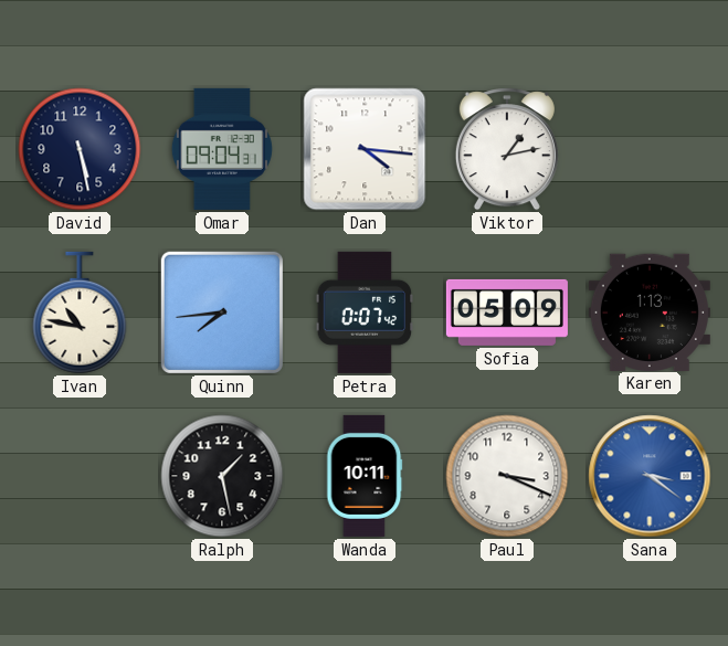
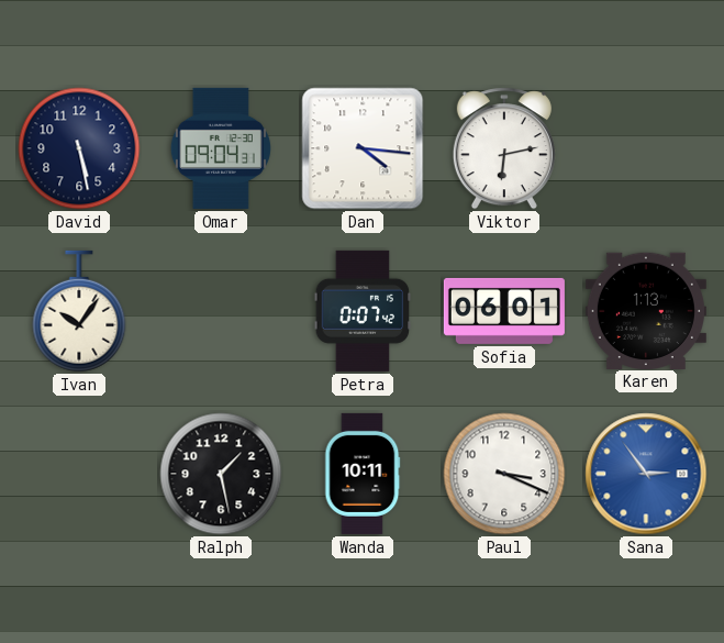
Viktor: 1:13 -> 6:13
Ivan: 10:47 -> 10:06
Quinn: 7:44 -> none
Sofia: 05:09 -> 06:01
Sana: 3:21 -> 2:54
